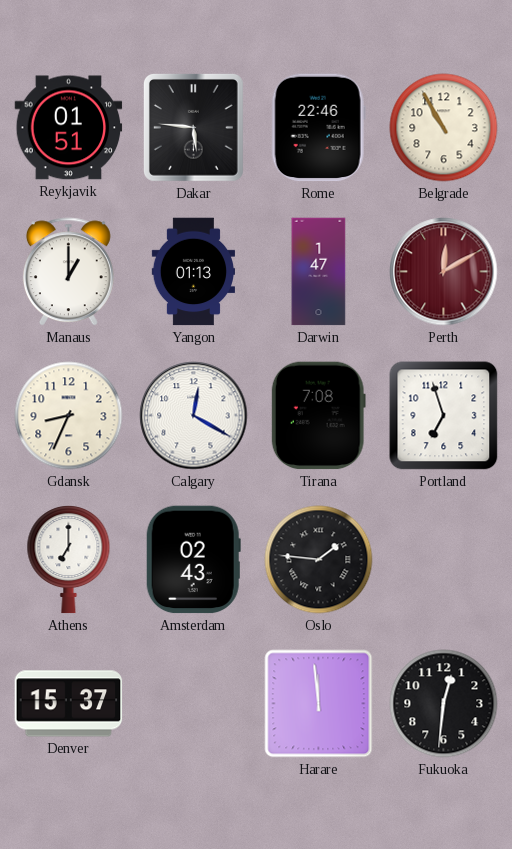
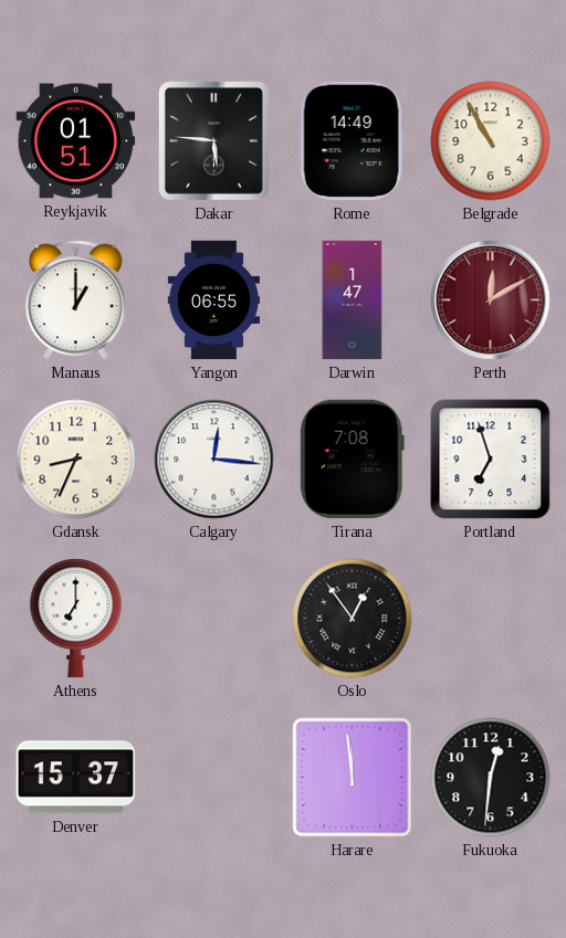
Rome: 22:46 -> 14:49
Yangon: 01:13 -> 06:55
Calgary: 12:20 -> 12:16
Amsterdam: 02:43 -> none
Oslo: 1:46 -> 12:54
